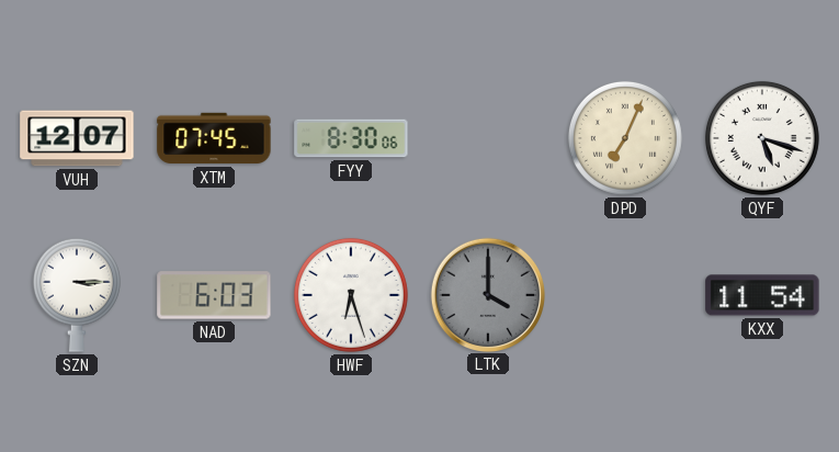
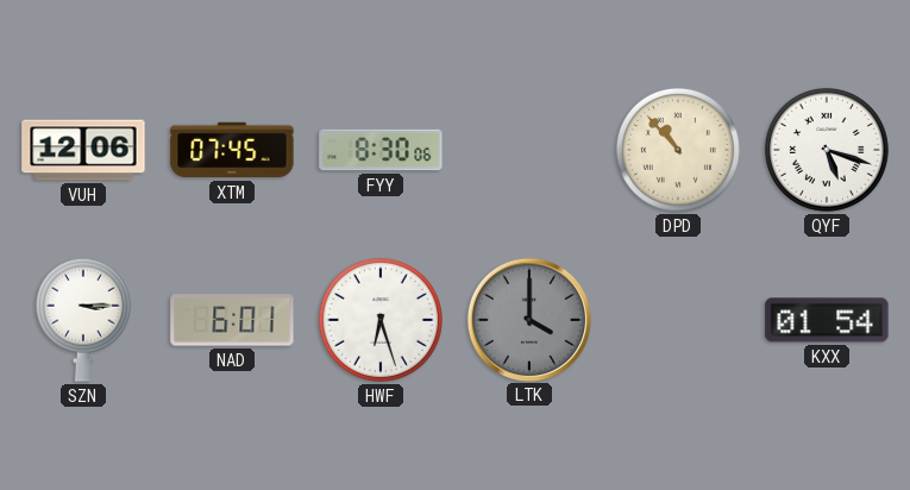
VUH: 12:07 -> 12:06
DPD: 7:04 -> 10:53
NAD: 6:03 -> 6:01
KXX: 11:54 -> 01:54
